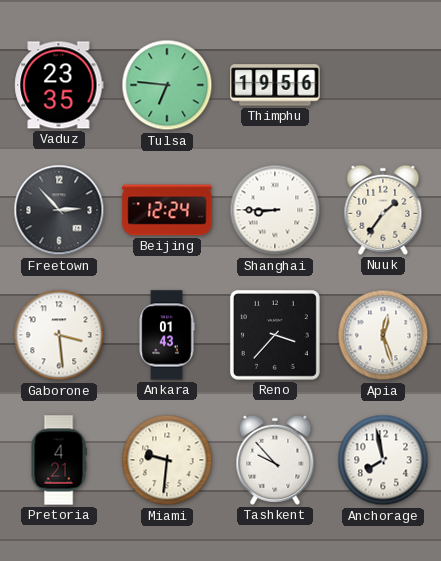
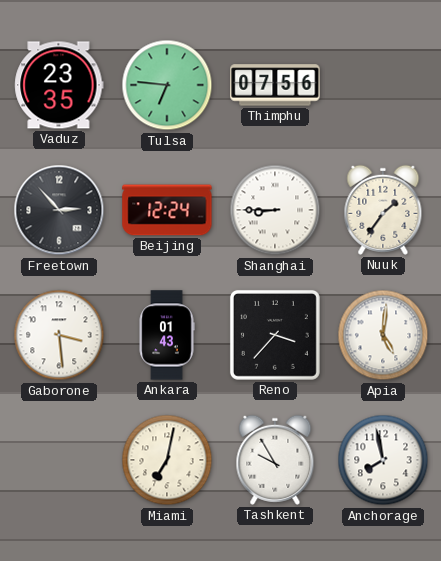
Thimphu: 19:56 -> 07:56
Apia: 12:27 -> 5:01
Pretoria: 4:21 -> none
Miami: 9:31 -> 7:02
Tashkent: 9:53 -> 9:55
